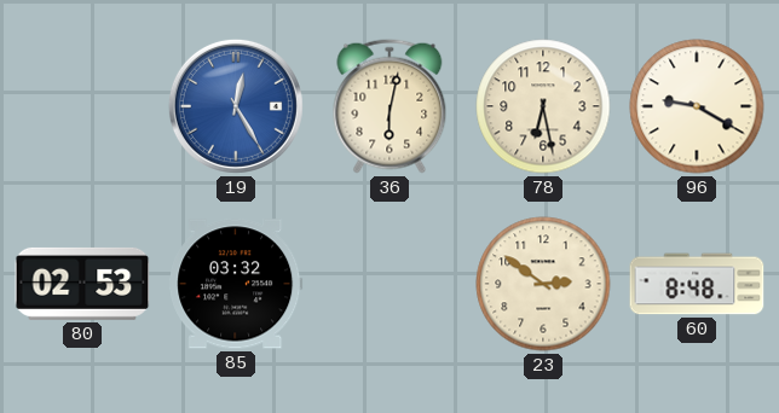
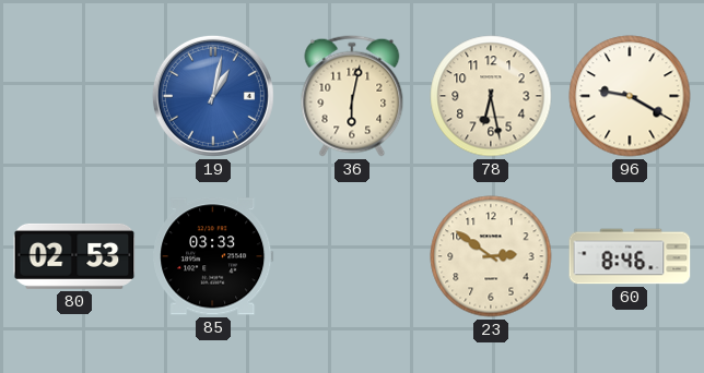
19: 12:25 -> 1:02
85: 03:32 -> 03:33
60: 8:48 -> 8:46
